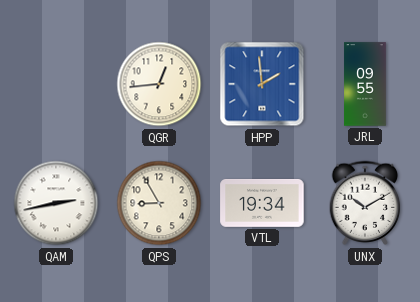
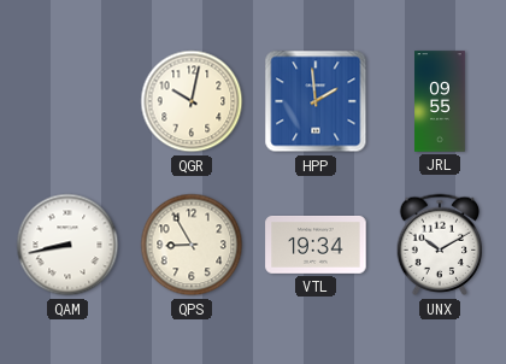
QGR: 12:44 -> 10:02
QAM: 2:43 -> 8:43
